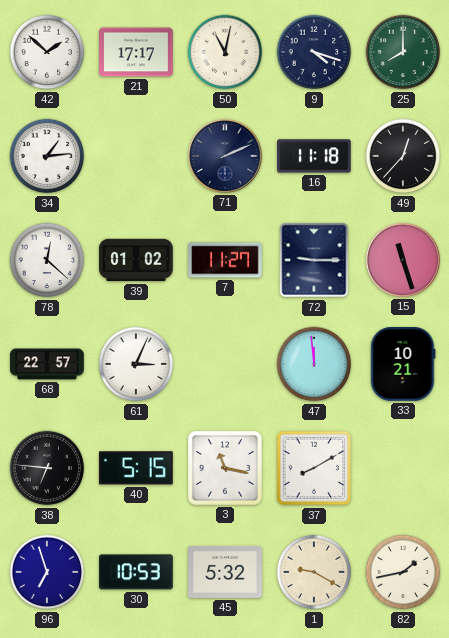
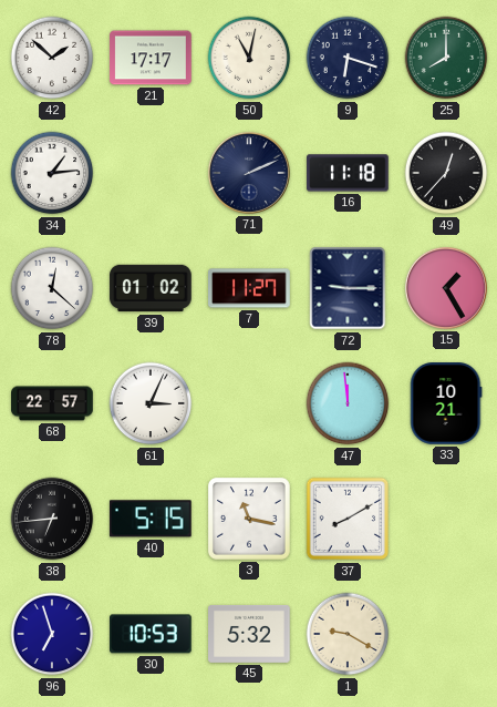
9: 4:18 -> 6:18
15: 11:27 -> 1:25
38: 6:46 -> 6:44
82: 1:43 -> none
